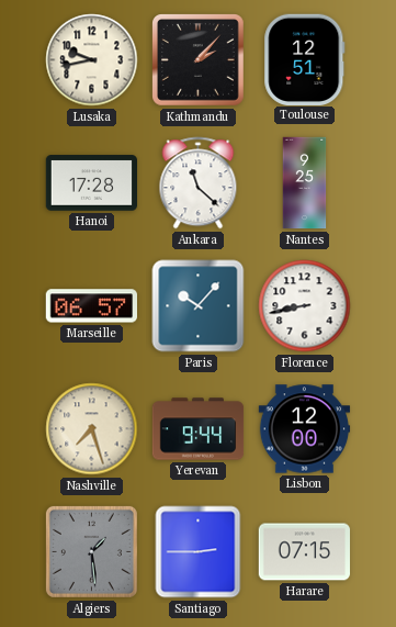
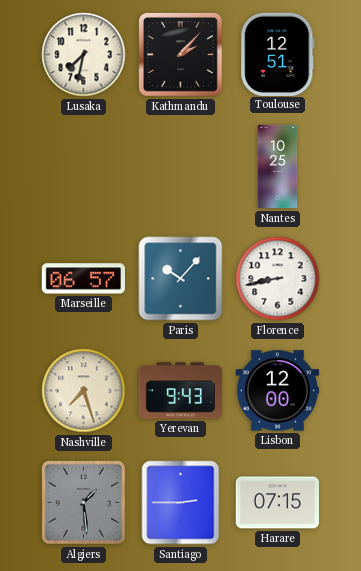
Lusaka: 9:43 -> 7:32
Hanoi: 17:28 -> none
Ankara: 11:22 -> none
Nantes: 9:25 -> 10:25
Yerevan: 9:44 -> 9:43
